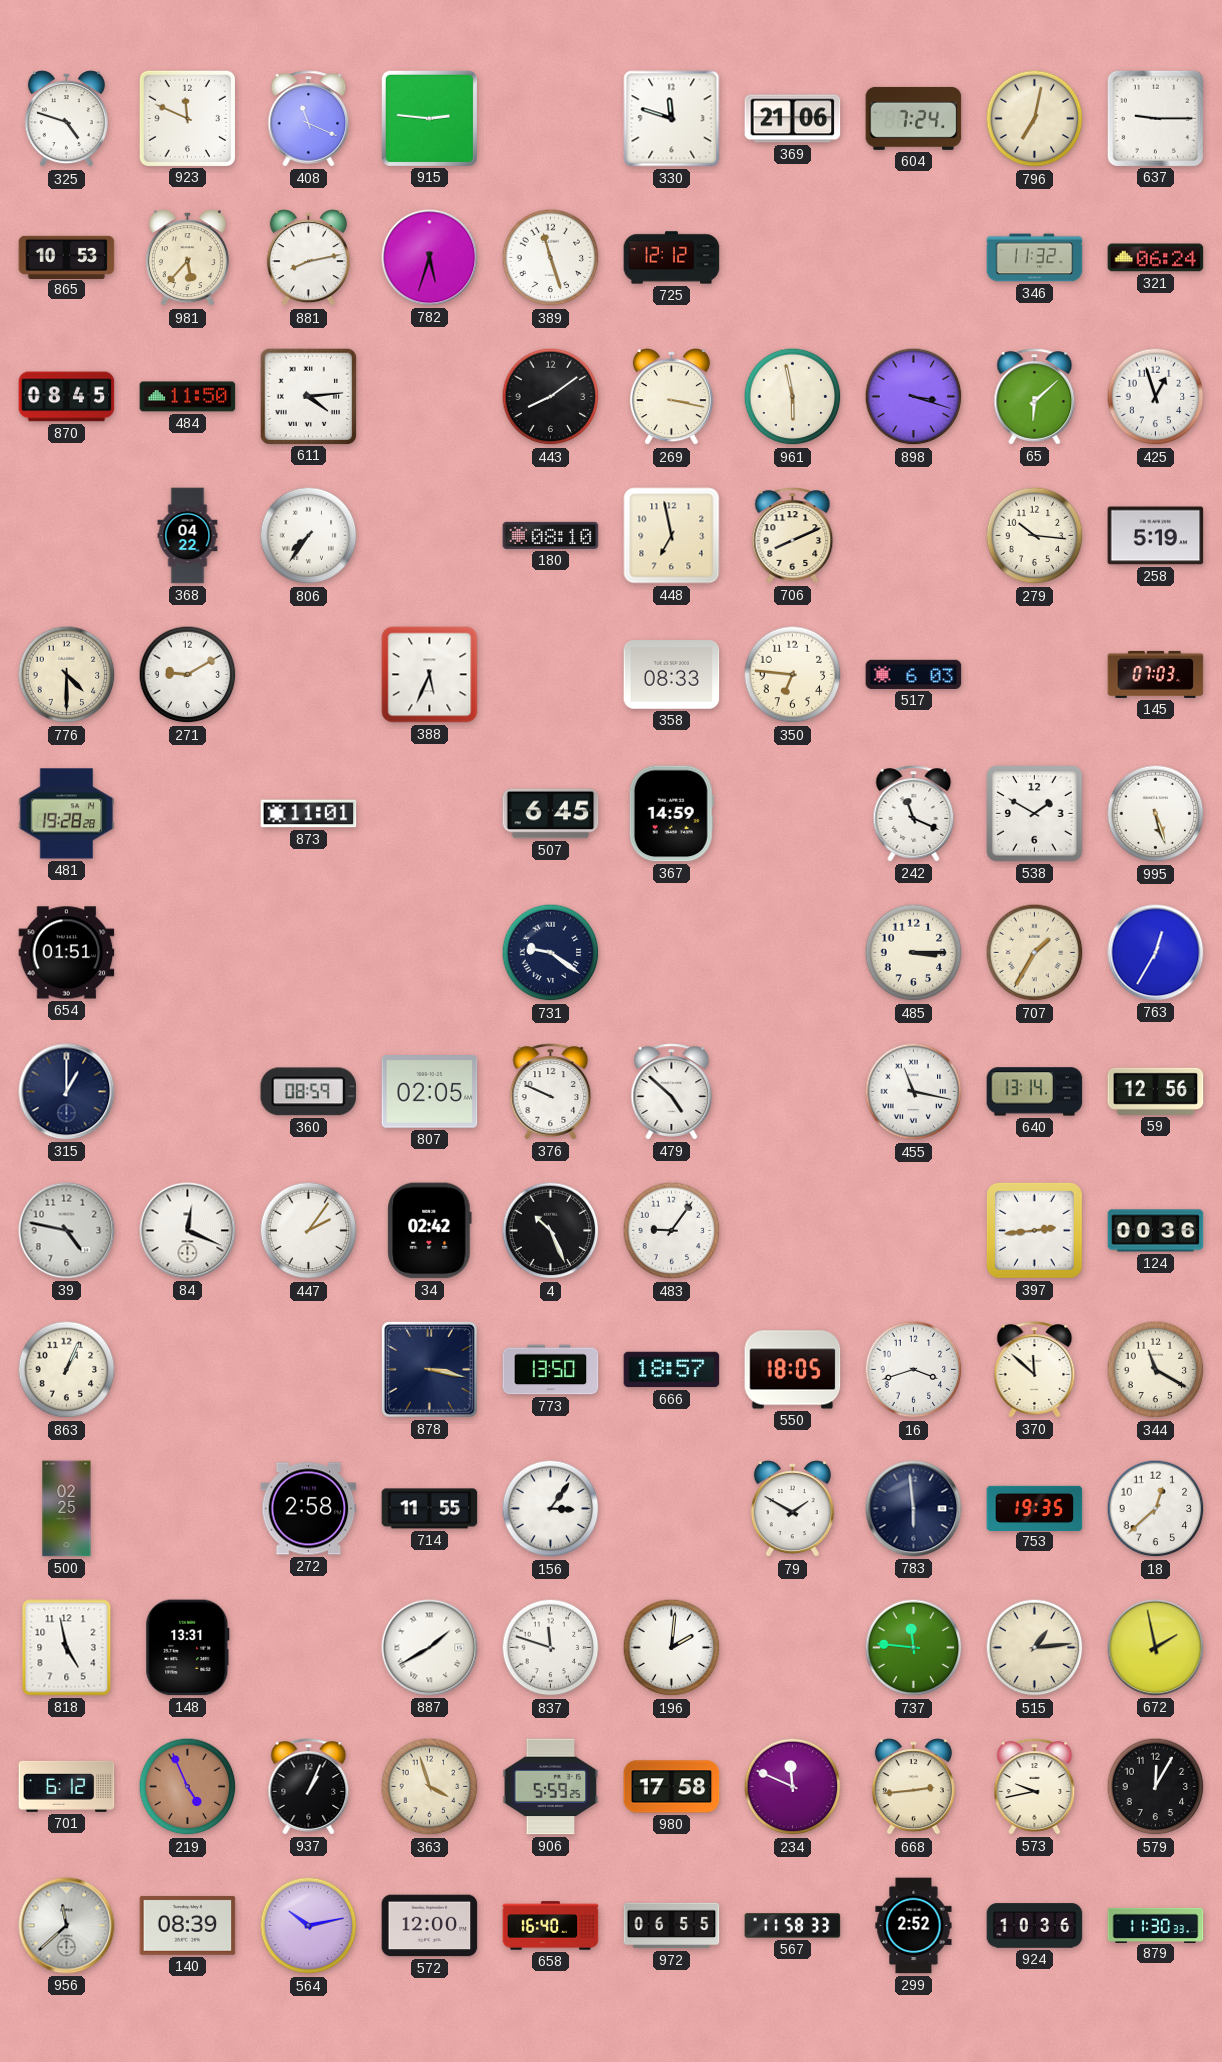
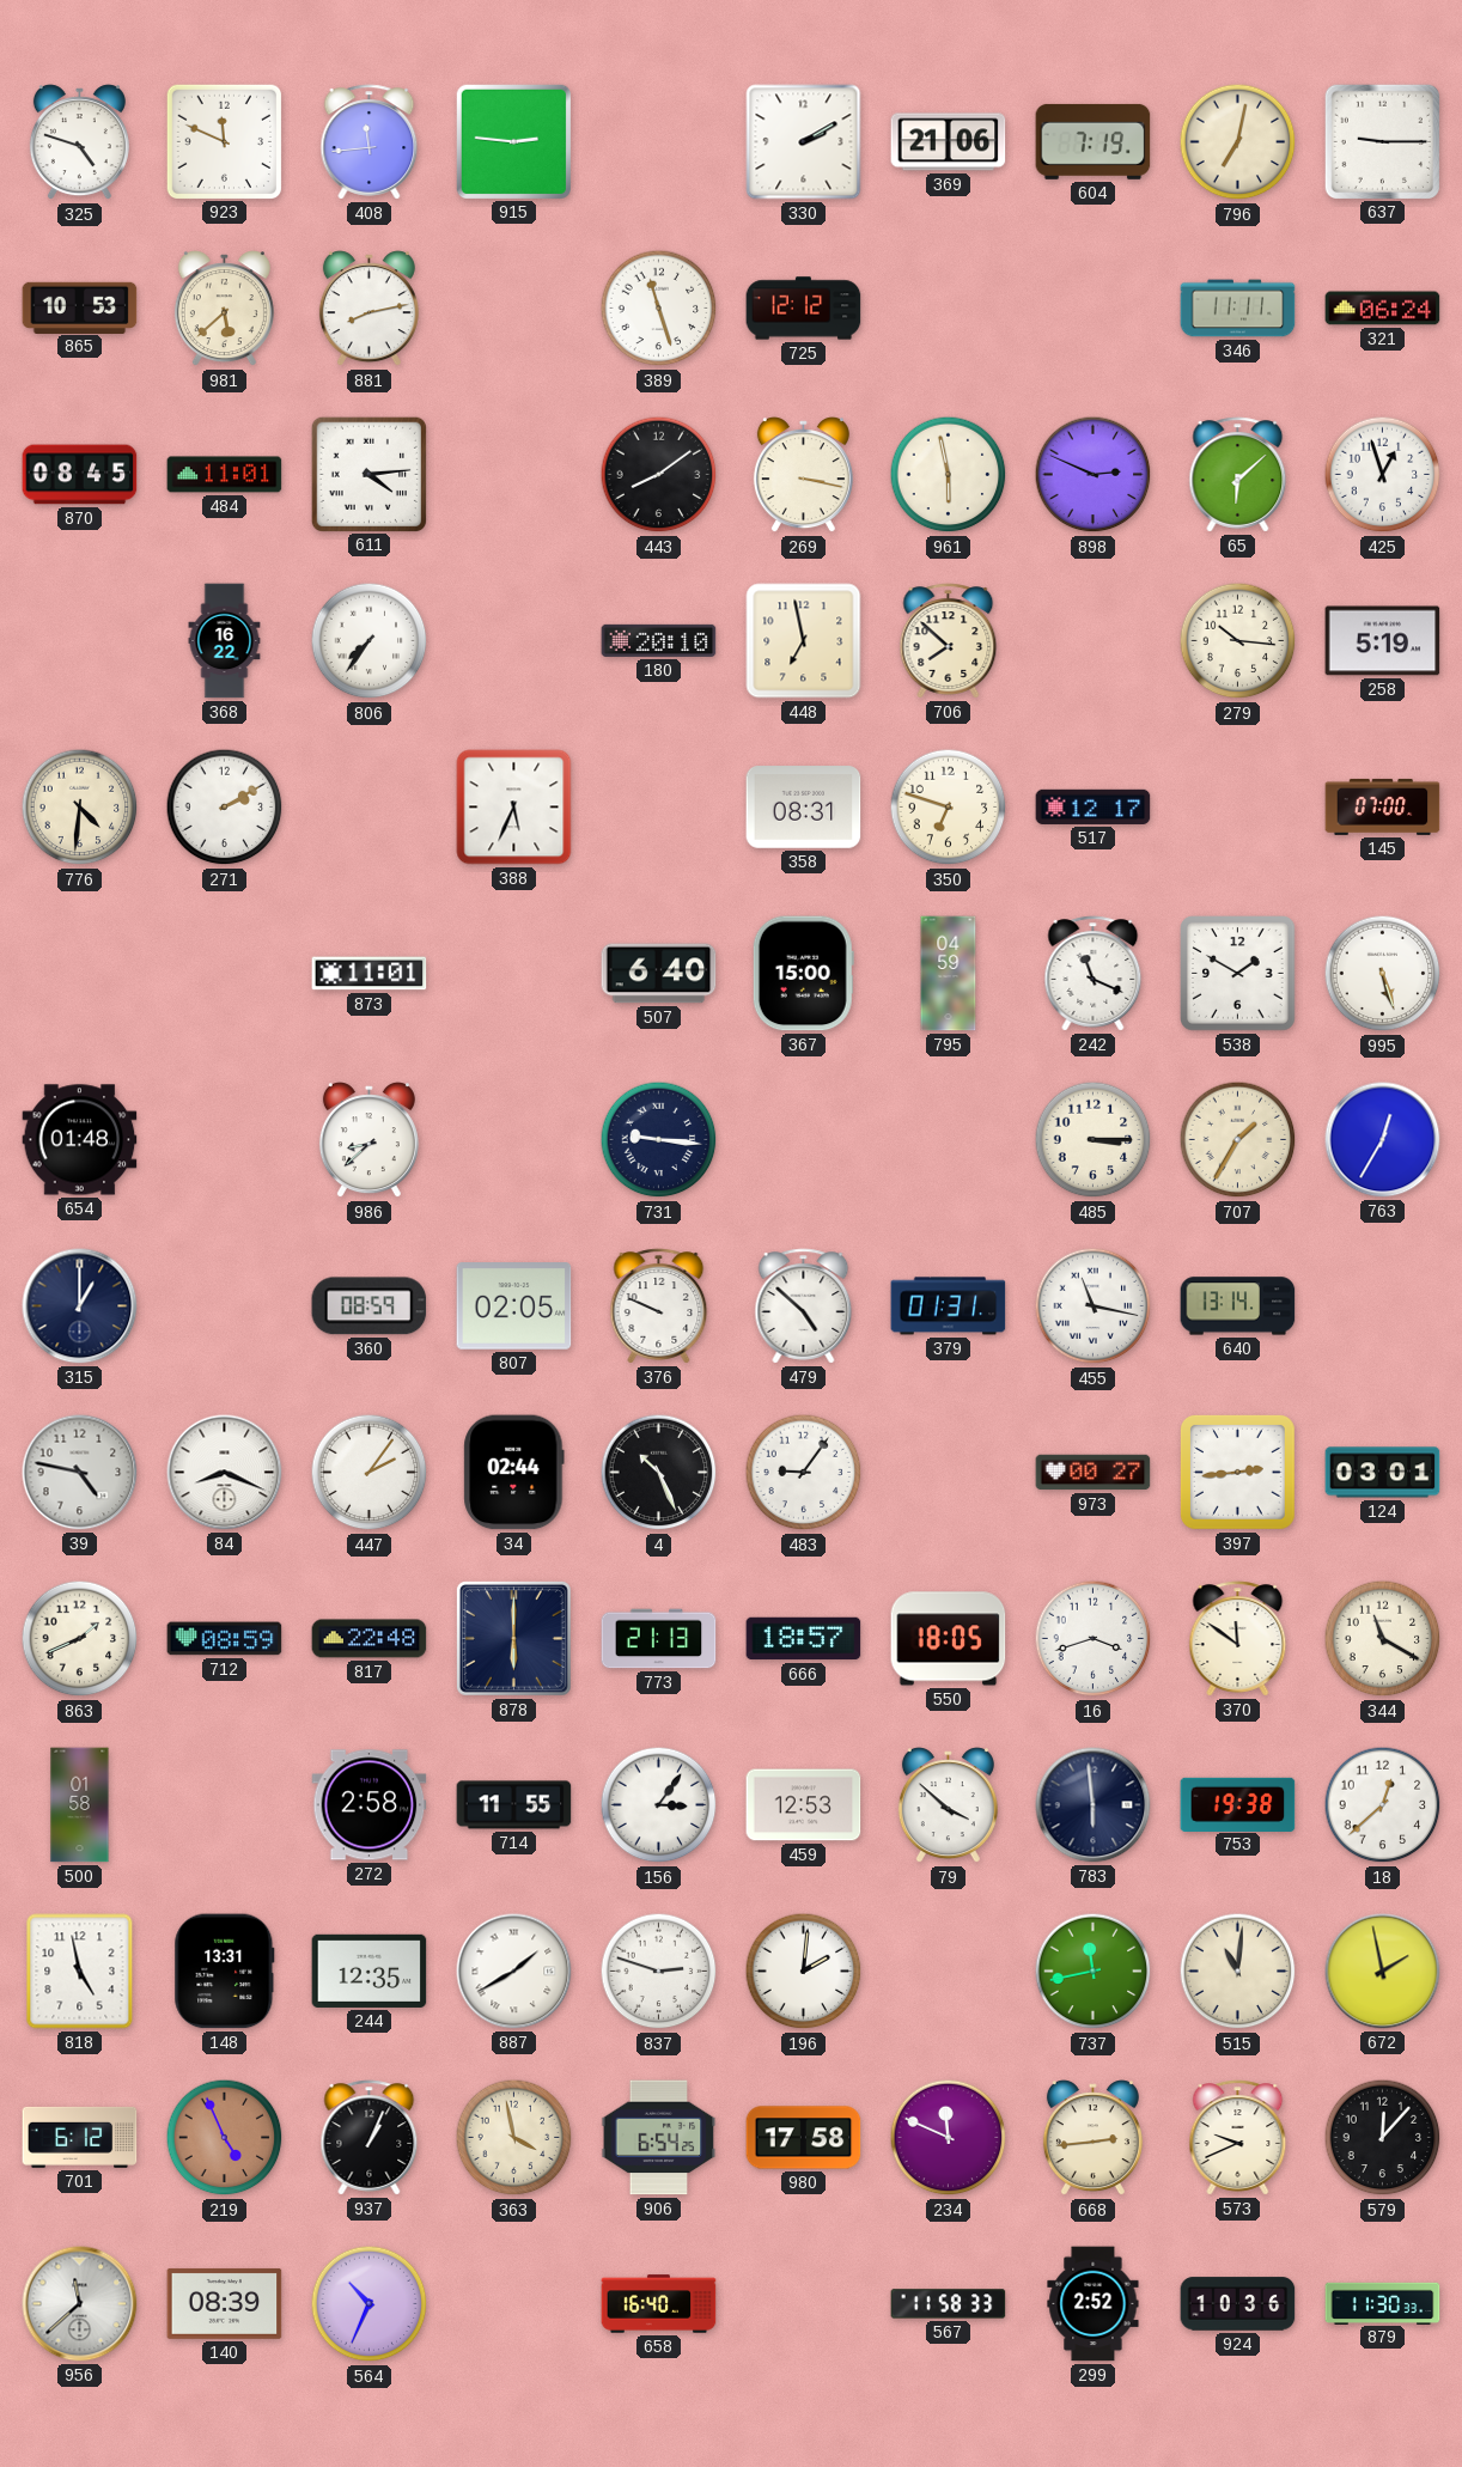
408: 11:19 -> 11:44
330: 11:48 -> 2:10
604: 7:24 -> 7:19
981: 5:37 -> 5:38
782: 5:33 -> none
346: 11:32 -> 11:11
484: 11:50 -> 11:01
898: 3:18 -> 2:49
368: 04:22 -> 16:22
180: 08:10 -> 20:10
706: 8:11 -> 7:52
776: 4:30 -> 4:31
271: 9:10 -> 2:10
358: 08:33 -> 08:31
350: 6:46 -> 6:48
517: 6:03 -> 12:17
145: 07:03 -> 07:00
481: 19:28 -> none
507: 6:45 -> 6:40
367: 14:59 -> 15:00
795: none -> 04:59
654: 01:51 -> 01:48
986: none -> 8:38
731: 9:21 -> 9:16
379: none -> 01:31
59: 12:56 -> none
84: 12:19 -> 8:19
34: 02:42 -> 02:44
973: none -> 00:27
124: 00:36 -> 03:01
863: 1:04 -> 1:41
712: none -> 08:59
817: none -> 22:48
878: 3:17 -> 6:00
773: 13:50 -> 21:13
370: 11:52 -> 11:51
500: 02:25 -> 01:58
459: none -> 12:53
79: 1:50 -> 3:52
753: 19:35 -> 19:38
244: none -> 12:35
837: 11:48 -> 2:48
737: 11:46 -> 11:43
515: 1:14 -> 11:01
363: 3:57 -> 3:58
906: 5:59 -> 6:54
573: 9:43 -> 9:41
579: 12:05 -> 12:07
564: 10:13 -> 10:34
572: 12:00 -> none
972: 06:55 -> none
